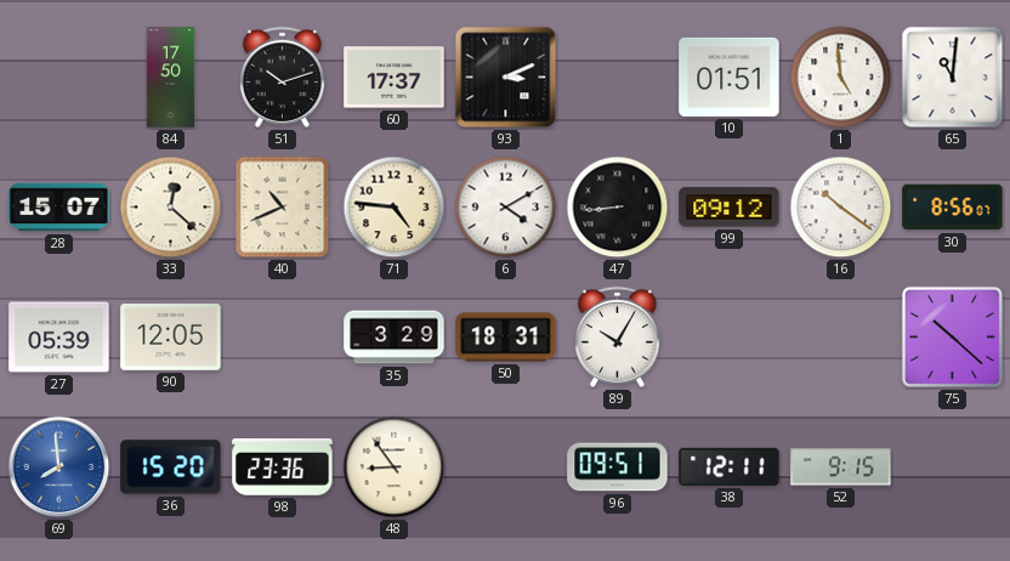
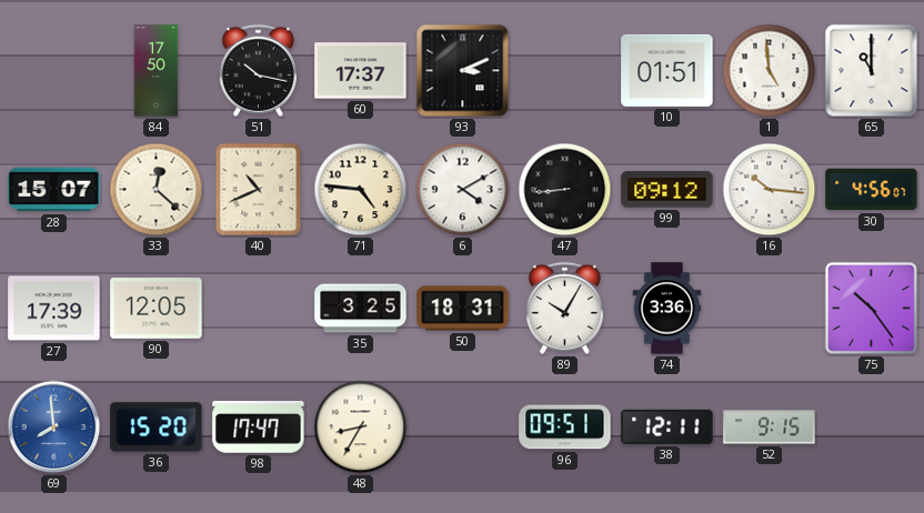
51: 10:12 -> 10:17
65: 11:01 -> 11:00
16: 10:21 -> 10:16
30: 8:56 -> 4:56
27: 05:39 -> 17:39
35: 3:29 -> 3:25
74: none -> 3:36
75: 10:22 -> 10:24
98: 23:36 -> 17:47
48: 8:54 -> 8:35
